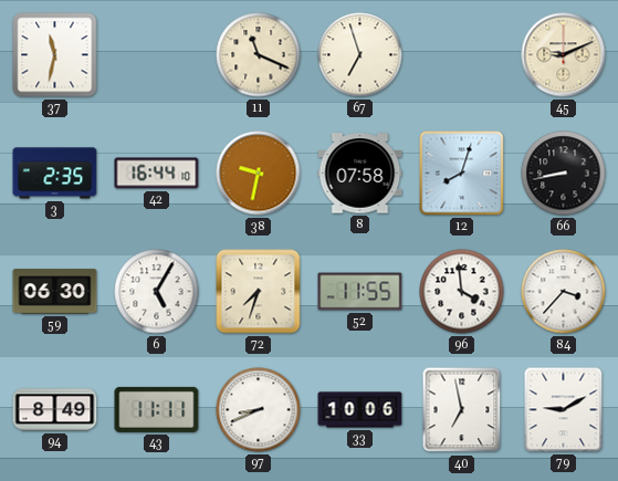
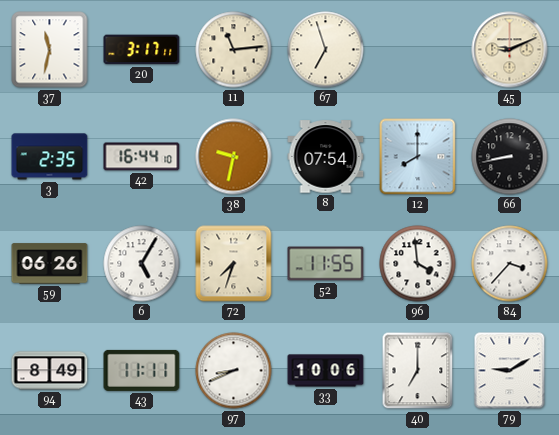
20: none -> 3:17
11: 11:19 -> 11:14
8: 07:58 -> 07:54
12: 8:03 -> 8:00
59: 06:30 -> 06:26
40: 6:58 -> 7:00
